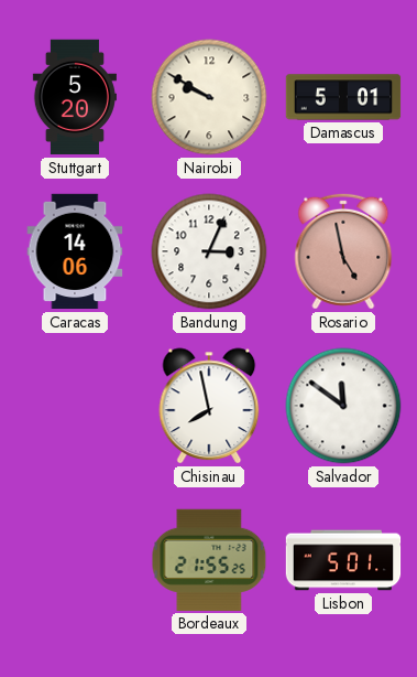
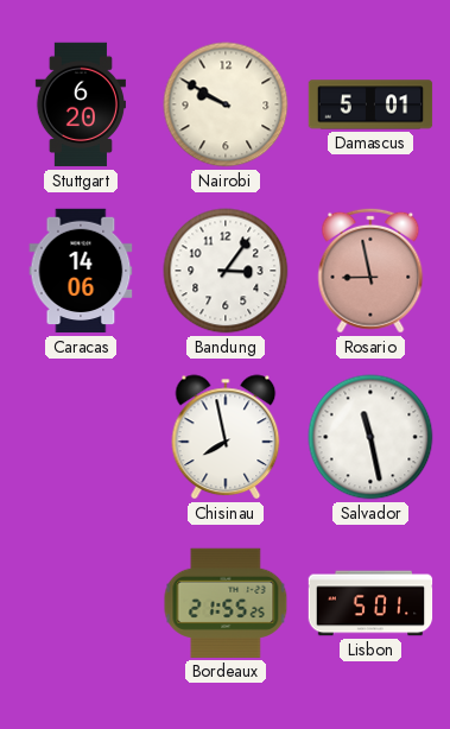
Stuttgart: 5:20 -> 6:20
Bandung: 3:04 -> 3:06
Rosario: 4:58 -> 8:58
Salvador: 11:51 -> 11:28
